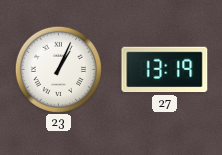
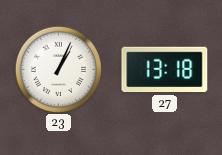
27: 13:19 -> 13:18
